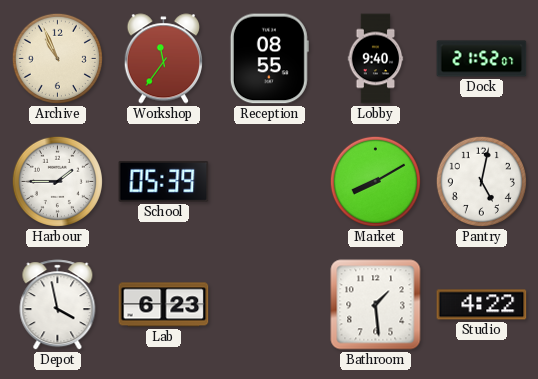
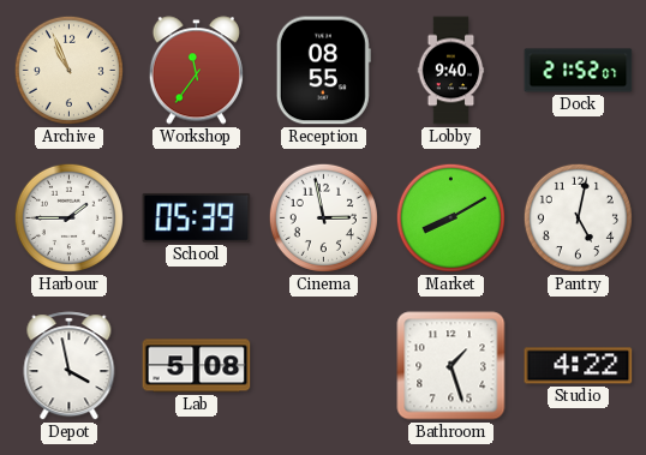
Cinema: none -> 2:58
Lab: 6:23 -> 5:08
Bathroom: 1:29 -> 1:27
